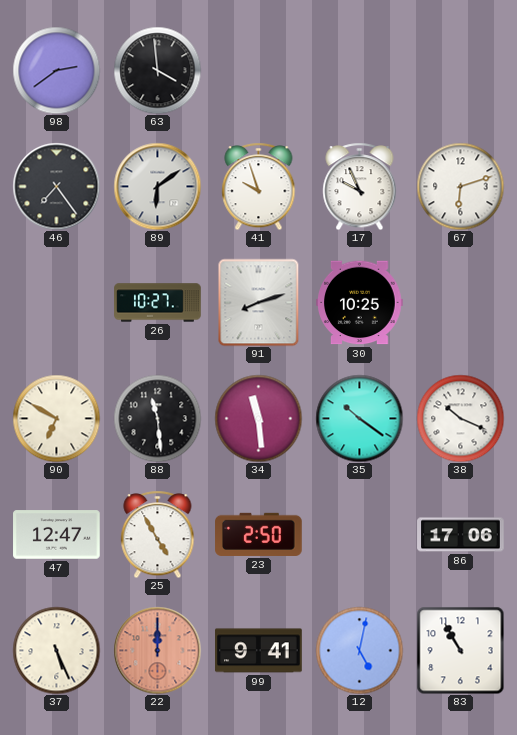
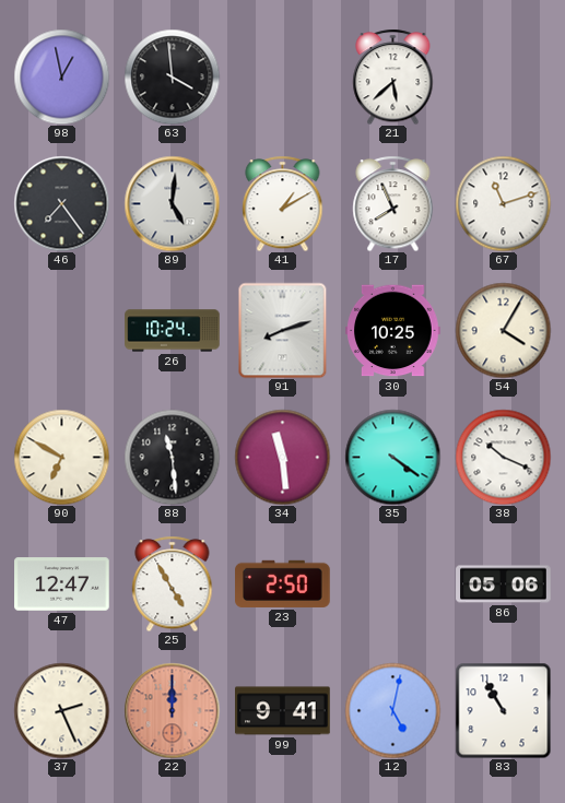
98: 2:39 -> 12:58
21: none -> 5:38
89: 6:09 -> 5:01
41: 9:57 -> 1:10
17: 9:56 -> 7:56
67: 6:12 -> 11:12
26: 10:27 -> 10:24
54: none -> 4:05
35: 10:21 -> 4:21
86: 17:06 -> 05:06
37: 5:26 -> 2:26
